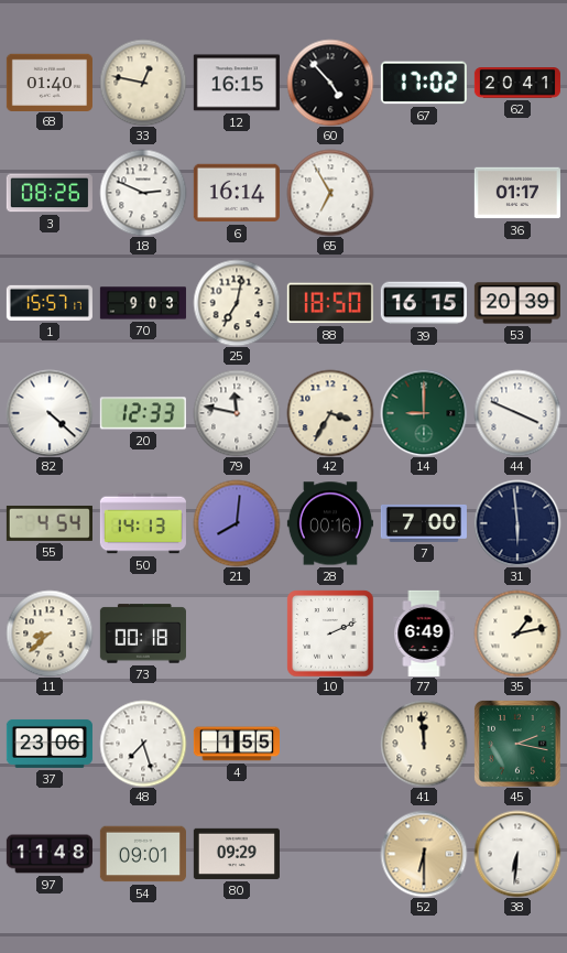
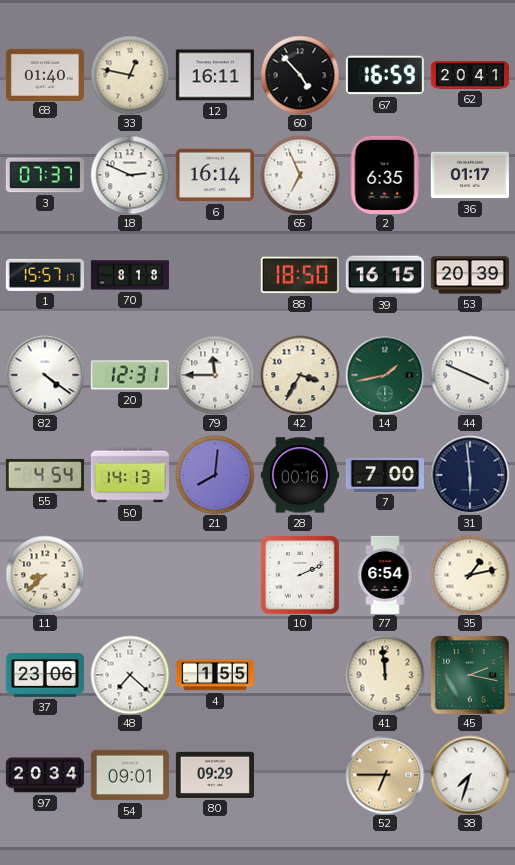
12: 16:15 -> 16:11
67: 17:02 -> 16:59
3: 08:26 -> 07:37
65: 6:55 -> 6:56
2: none -> 6:35
70: 9:03 -> 8:18
25: 7:02 -> none
82: 4:22 -> 4:21
20: 12:33 -> 12:31
79: 11:47 -> 11:45
14: 9:00 -> 1:43
73: 00:18 -> none
77: 6:49 -> 6:54
48: 7:27 -> 7:22
97: 11:48 -> 20:34
52: 6:30 -> 6:45
38: 6:31 -> 7:33
